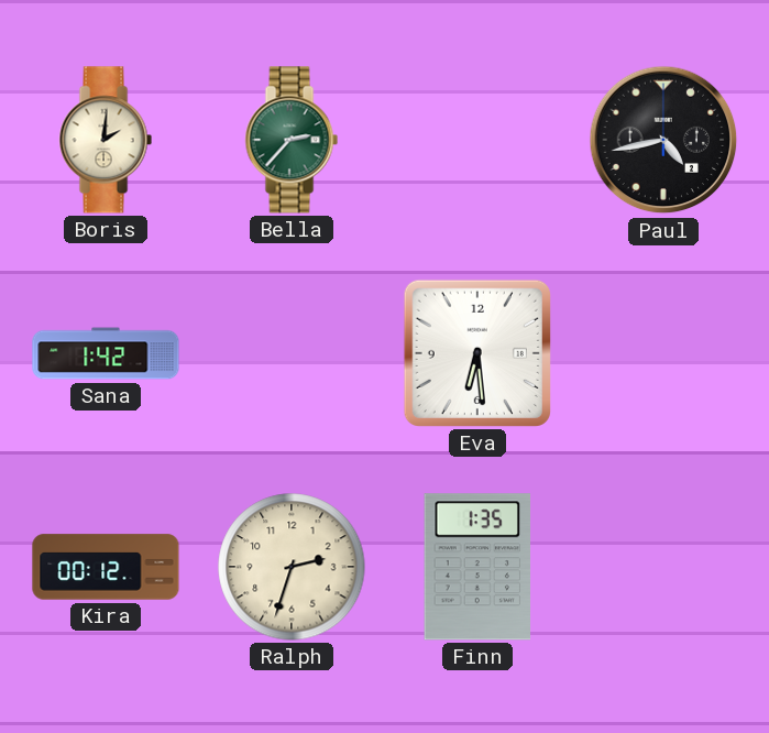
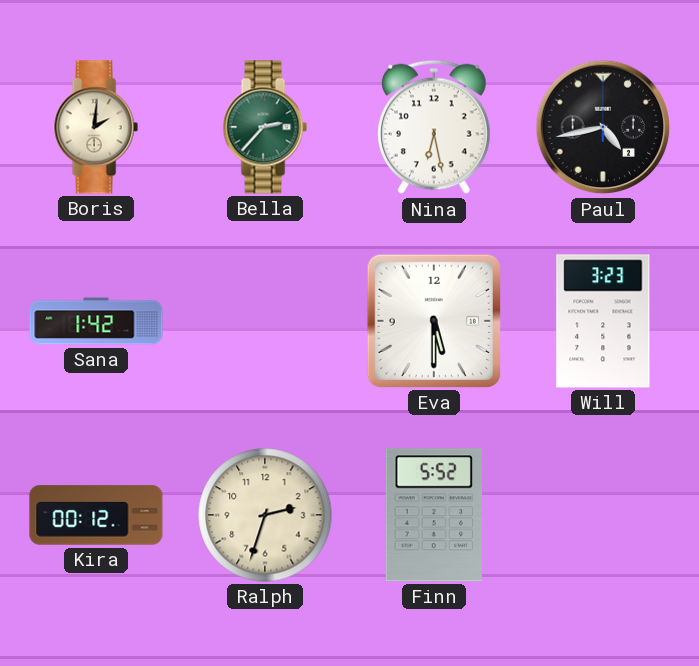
Nina: none -> 6:28
Eva: 6:29 -> 5:30
Will: none -> 3:23
Finn: 1:35 -> 5:52
